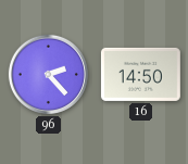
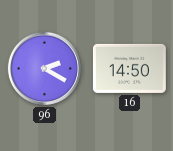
96: 2:23 -> 2:20
